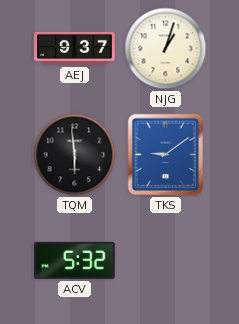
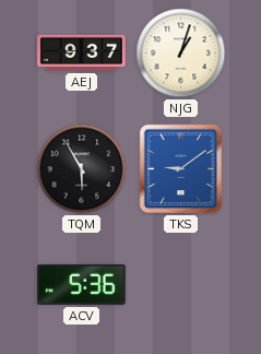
TQM: 5:59 -> 5:55
ACV: 5:32 -> 5:36
